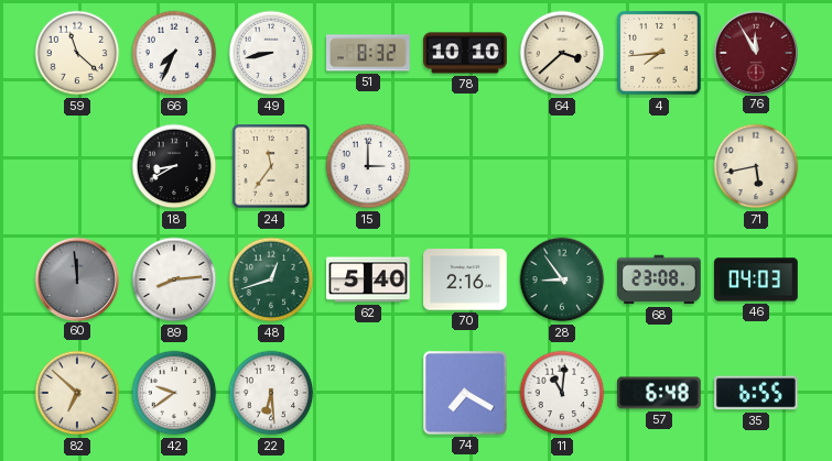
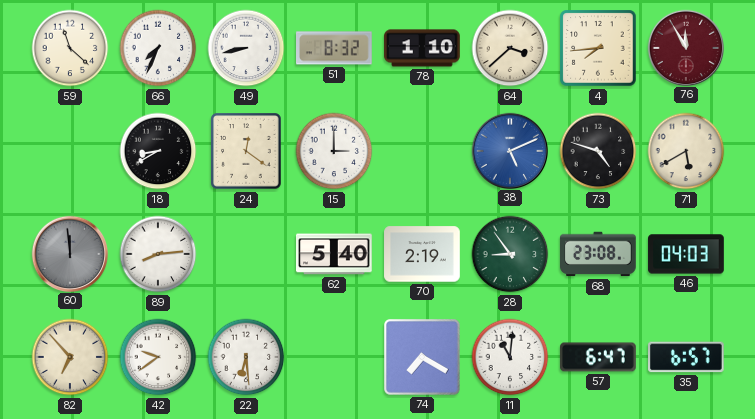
78: 10:10 -> 1:10
24: 11:36 -> 12:21
38: none -> 5:11
73: none -> 4:48
71: 5:43 -> 5:40
48: 12:42 -> none
70: 2:16 -> 2:19
82: 6:52 -> 6:53
57: 6:48 -> 6:47
35: 6:55 -> 6:57
